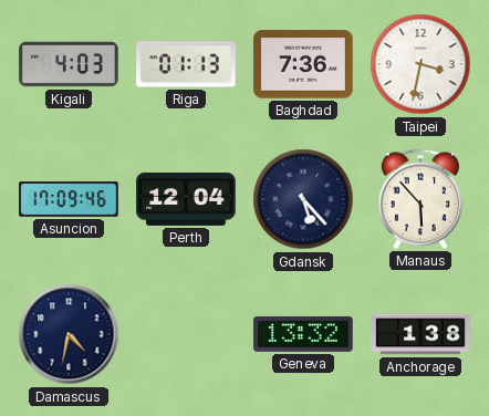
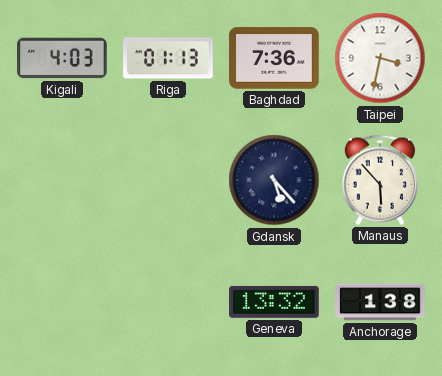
Asuncion: 17:09 -> none
Perth: 12:04 -> none
Damascus: 4:32 -> none
